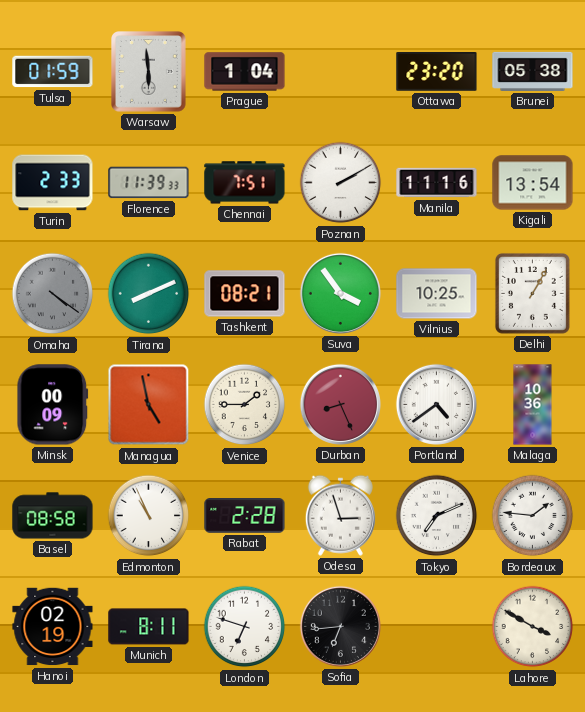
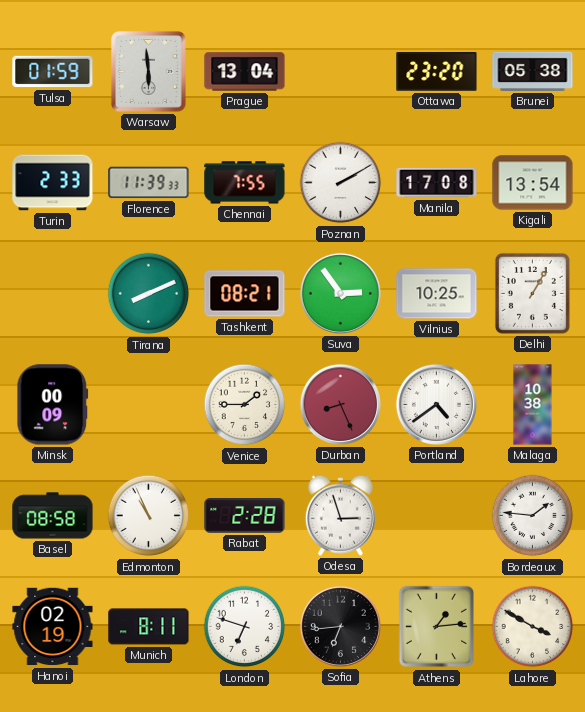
Prague: 1:04 -> 13:04
Chennai: 7:51 -> 7:55
Manila: 11:16 -> 17:08
Omaha: 4:21 -> none
Suva: 3:54 -> 2:54
Managua: 4:58 -> none
Malaga: 10:36 -> 10:38
Tokyo: 7:11 -> none
Athens: none -> 1:14
